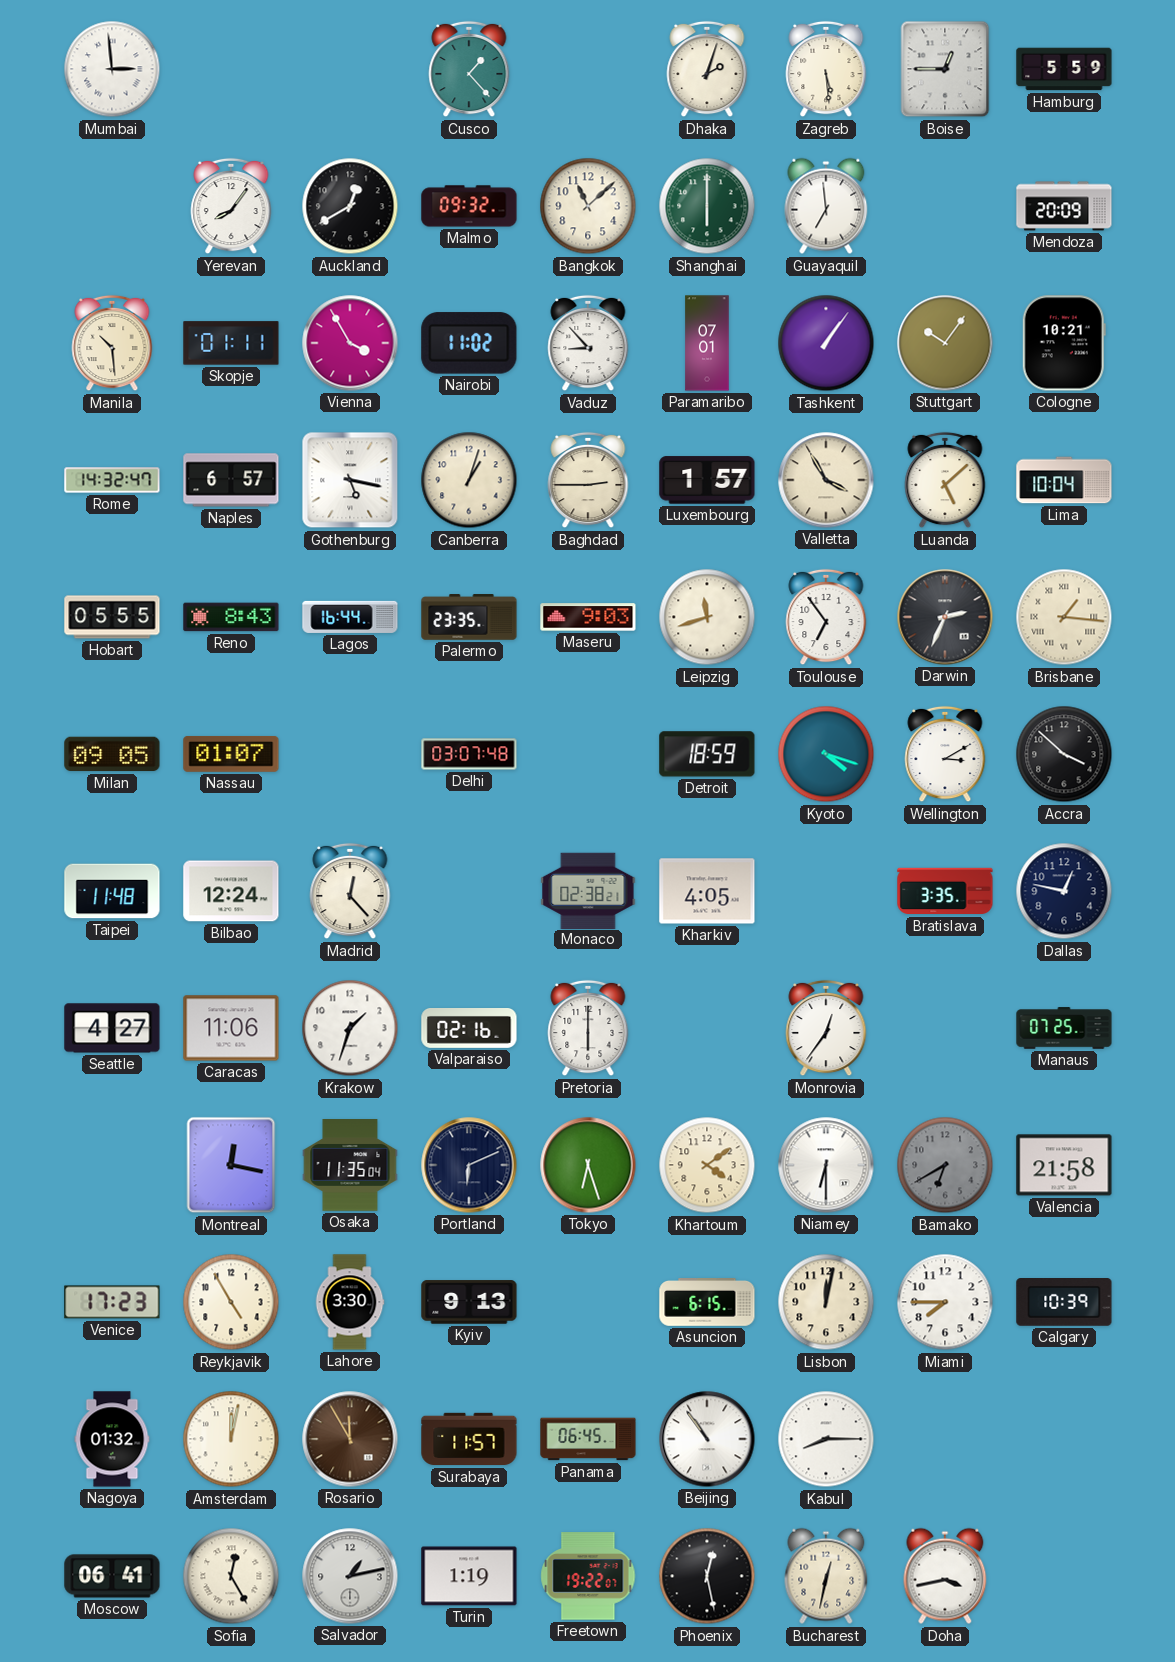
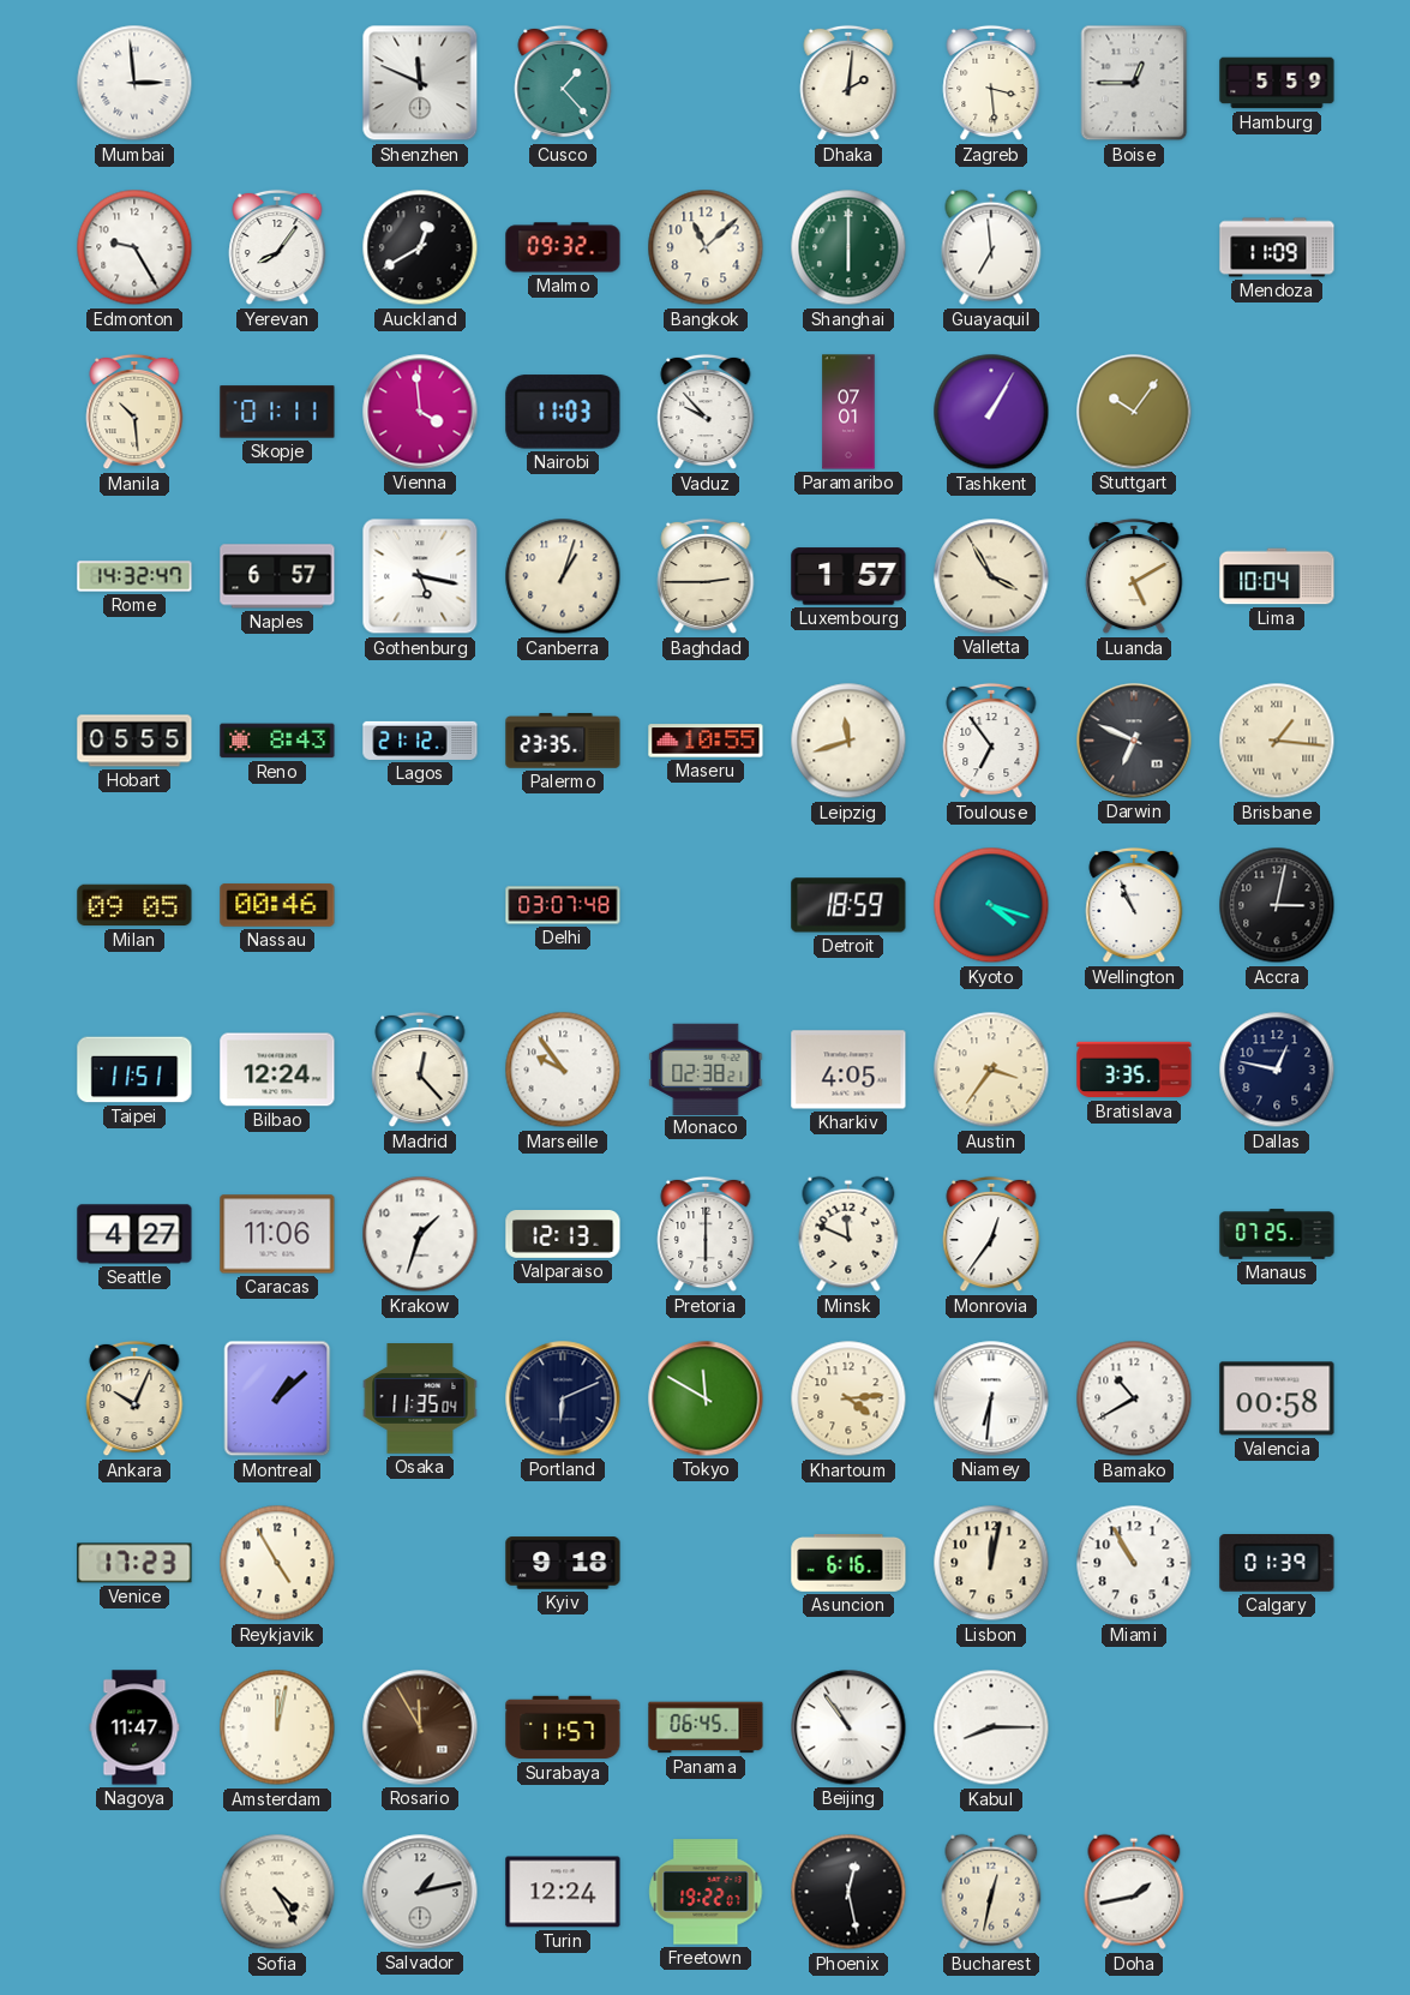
Shenzhen: none -> 11:49
Dhaka: 2:03 -> 2:01
Zagreb: 5:29 -> 3:29
Edmonton: none -> 9:25
Mendoza: 20:09 -> 11:09
Vienna: 3:55 -> 3:59
Nairobi: 11:02 -> 11:03
Vaduz: 8:53 -> 9:53
Tashkent: 1:06 -> 1:05
Cologne: 10:21 -> none
Luanda: 5:08 -> 5:10
Lagos: 16:44 -> 21:12
Maseru: 9:03 -> 10:55
Darwin: 2:34 -> 6:49
Nassau: 01:07 -> 00:46
Wellington: 3:10 -> 10:56
Accra: 3:52 -> 3:02
Taipei: 11:48 -> 11:51
Marseille: none -> 9:54
Austin: none -> 3:36
Valparaiso: 02:16 -> 12:13
Minsk: none -> 11:49
Ankara: none -> 10:04
Montreal: 12:17 -> 1:08
Tokyo: 6:27 -> 11:50
Khartoum: 4:09 -> 4:14
Niamey: 6:30 -> 6:31
Bamako: 6:40 -> 10:40
Bamako dial: grey -> white
Valencia: 21:58 -> 00:58
Lahore: 3:30 -> none
Kyiv: 9:13 -> 9:18
Asuncion: 6:15 -> 6:16
Miami: 7:45 -> 10:55
Calgary: 10:39 -> 01:39
Nagoya: 01:32 -> 11:47
Moscow: 06:41 -> none
Sofia: 12:25 -> 4:25
Turin: 1:19 -> 12:24
Doha: 3:43 -> 1:43
